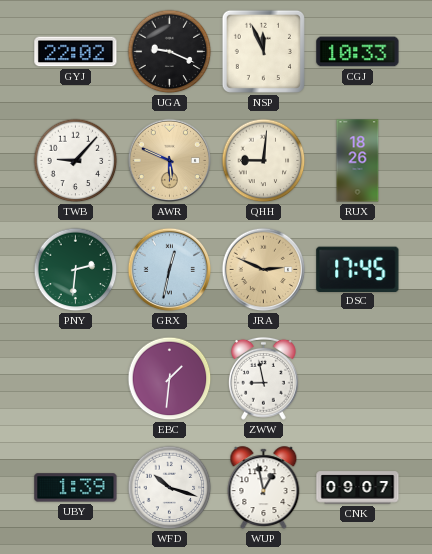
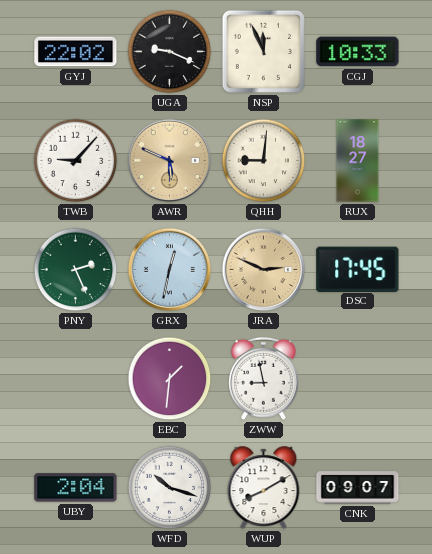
RUX: 18:26 -> 18:27
PNY: 2:31 -> 2:26
UBY: 1:39 -> 2:04
WUP: 12:58 -> 8:10
